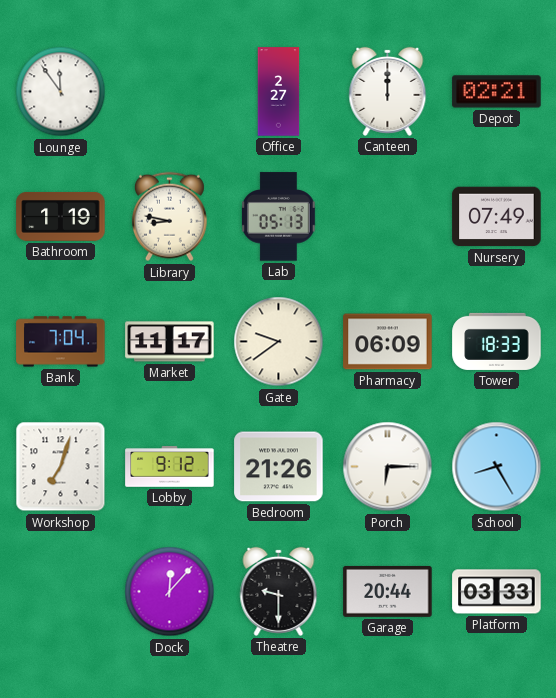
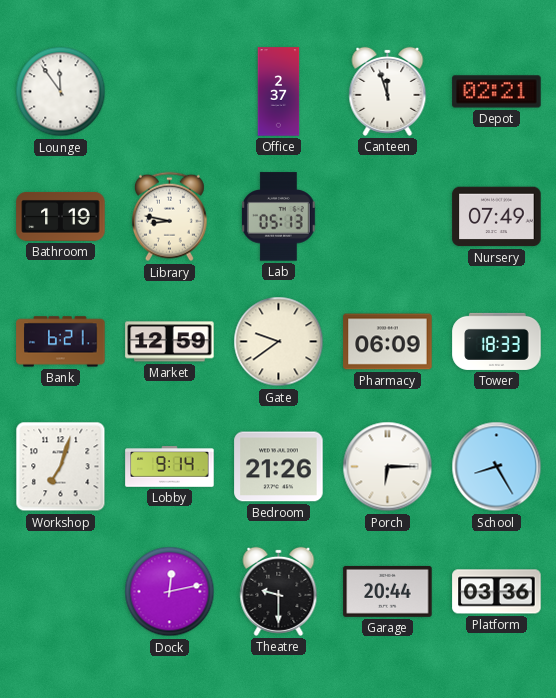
Office: 2:27 -> 2:37
Canteen: 12:00 -> 11:57
Bank: 7:04 -> 6:21
Market: 11:17 -> 12:59
Lobby: 9:12 -> 9:14
Dock: 12:07 -> 12:13
Platform: 03:33 -> 03:36
